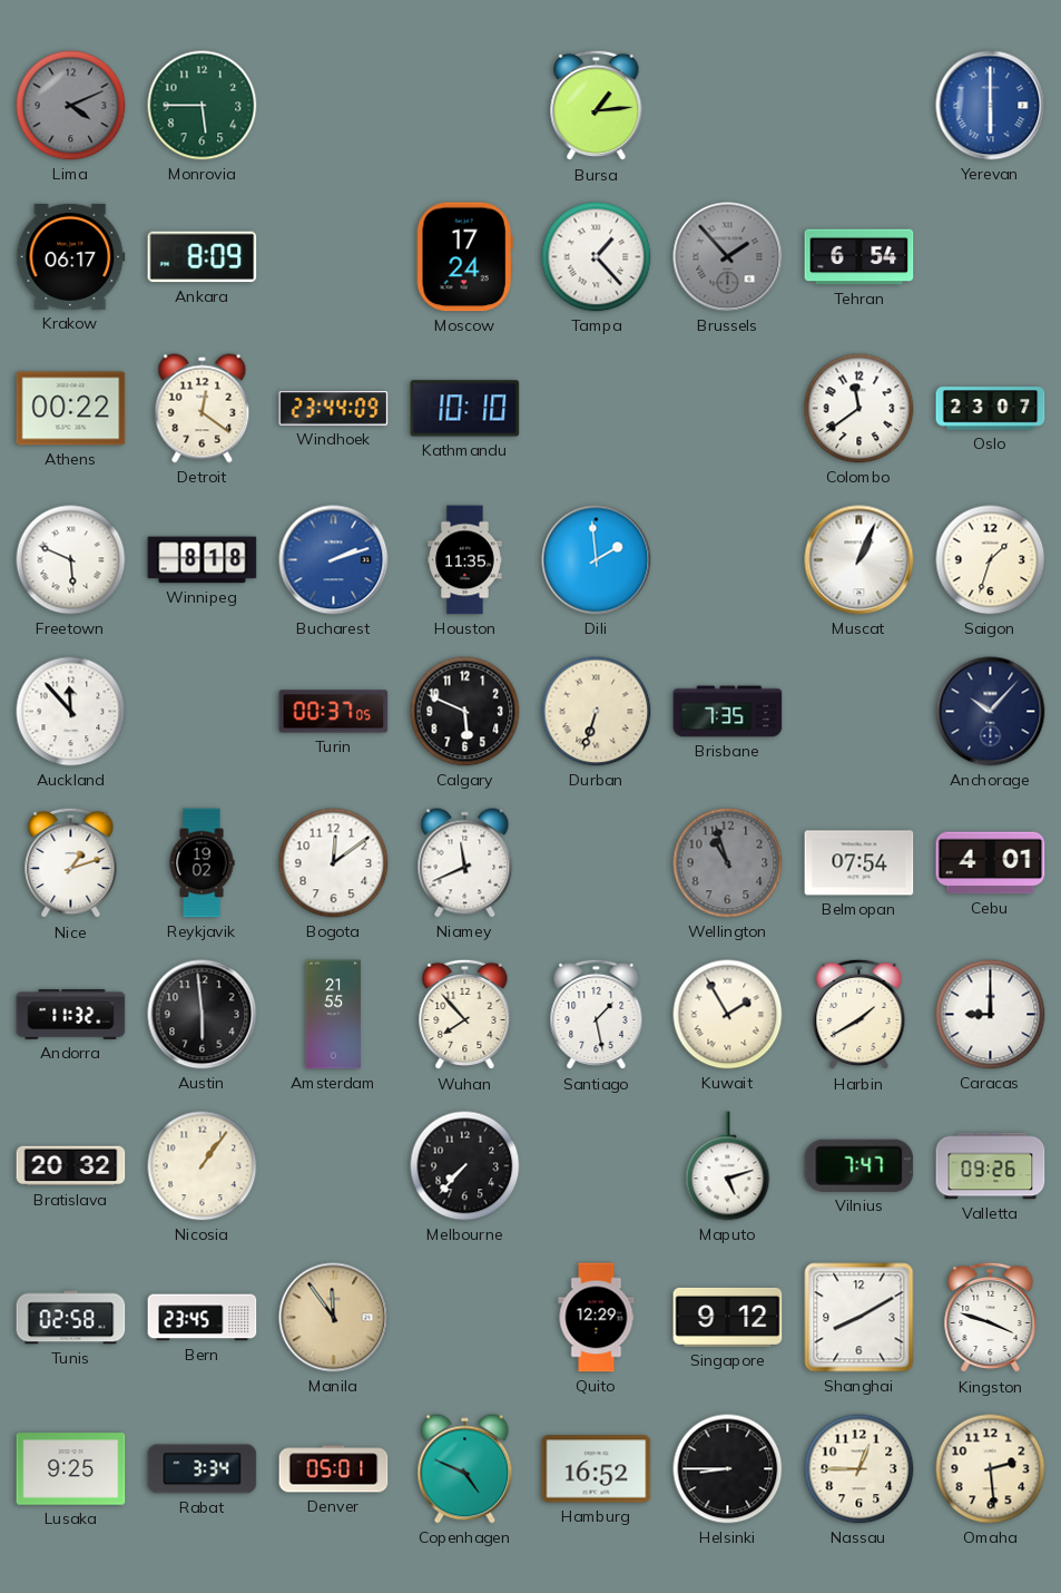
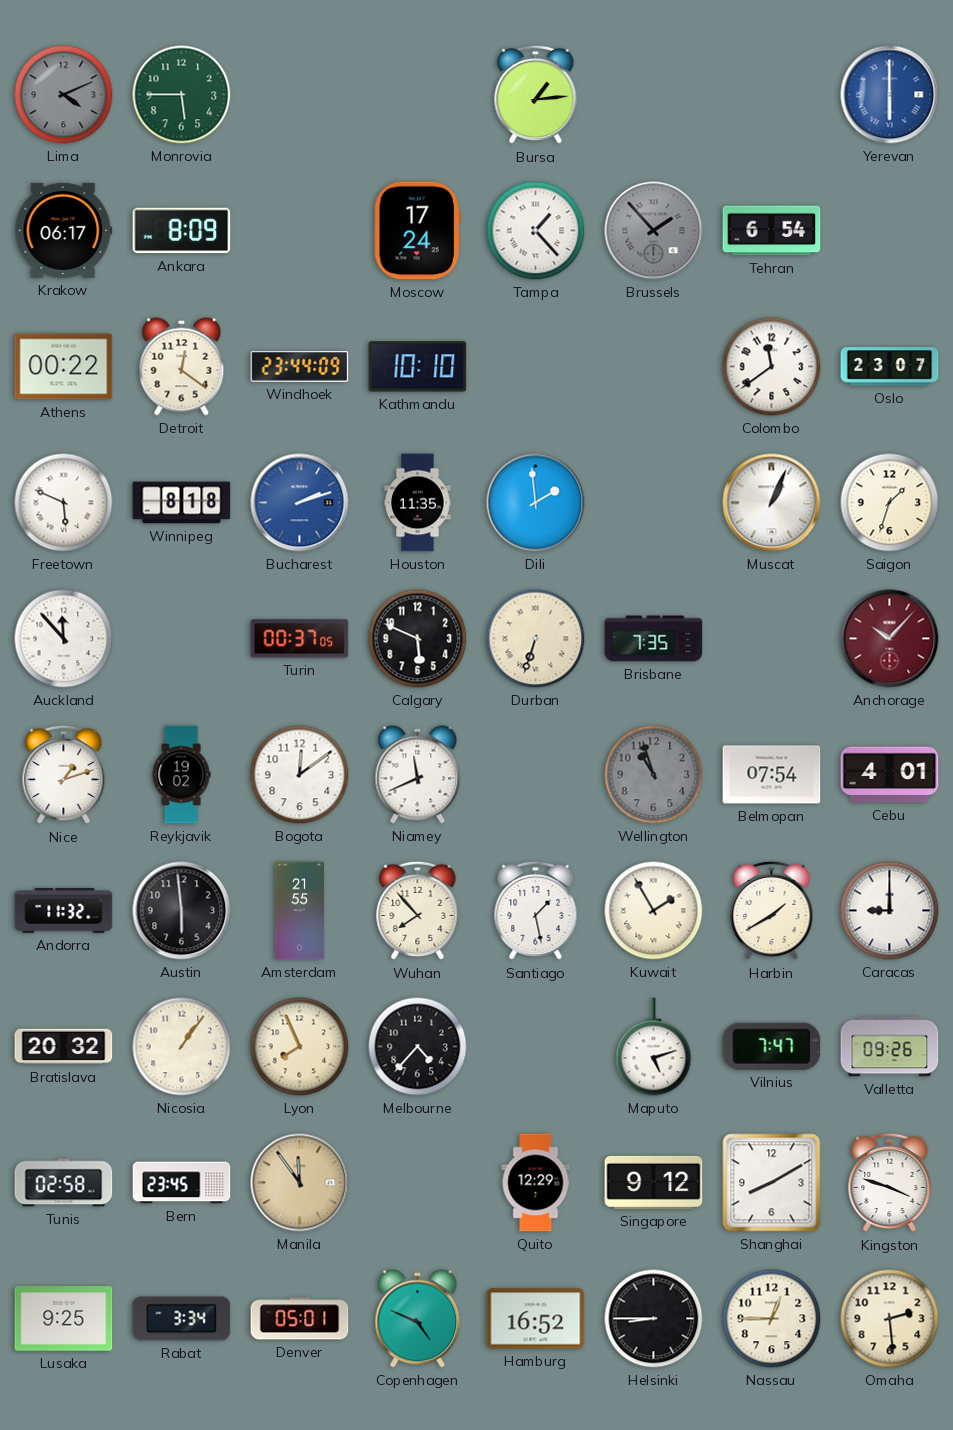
Anchorage dial: navy -> burgundy
Lyon: none -> 7:56
Melbourne: 7:37 -> 4:37
